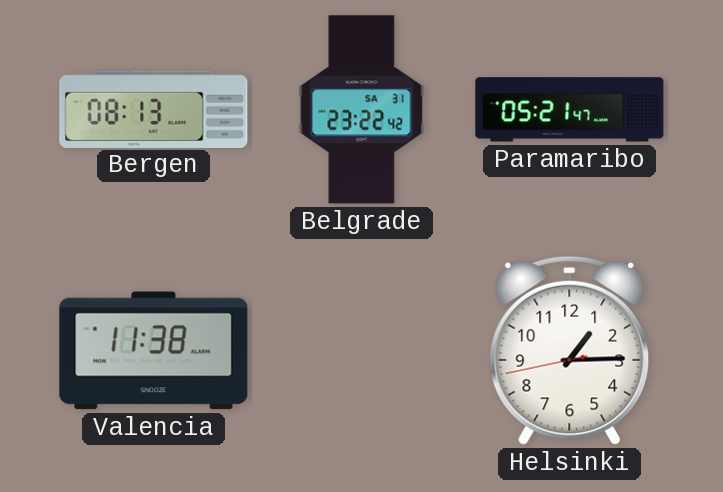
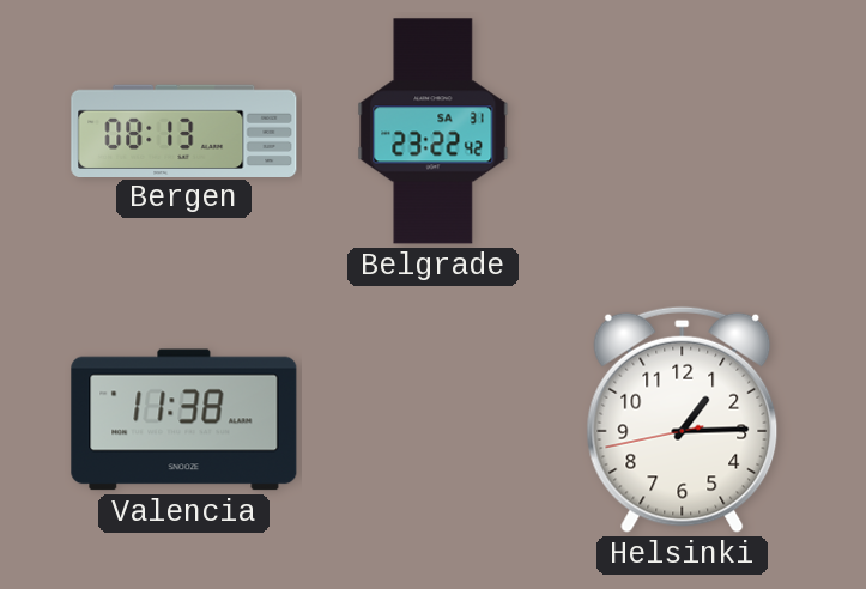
Paramaribo: 05:21 -> none
